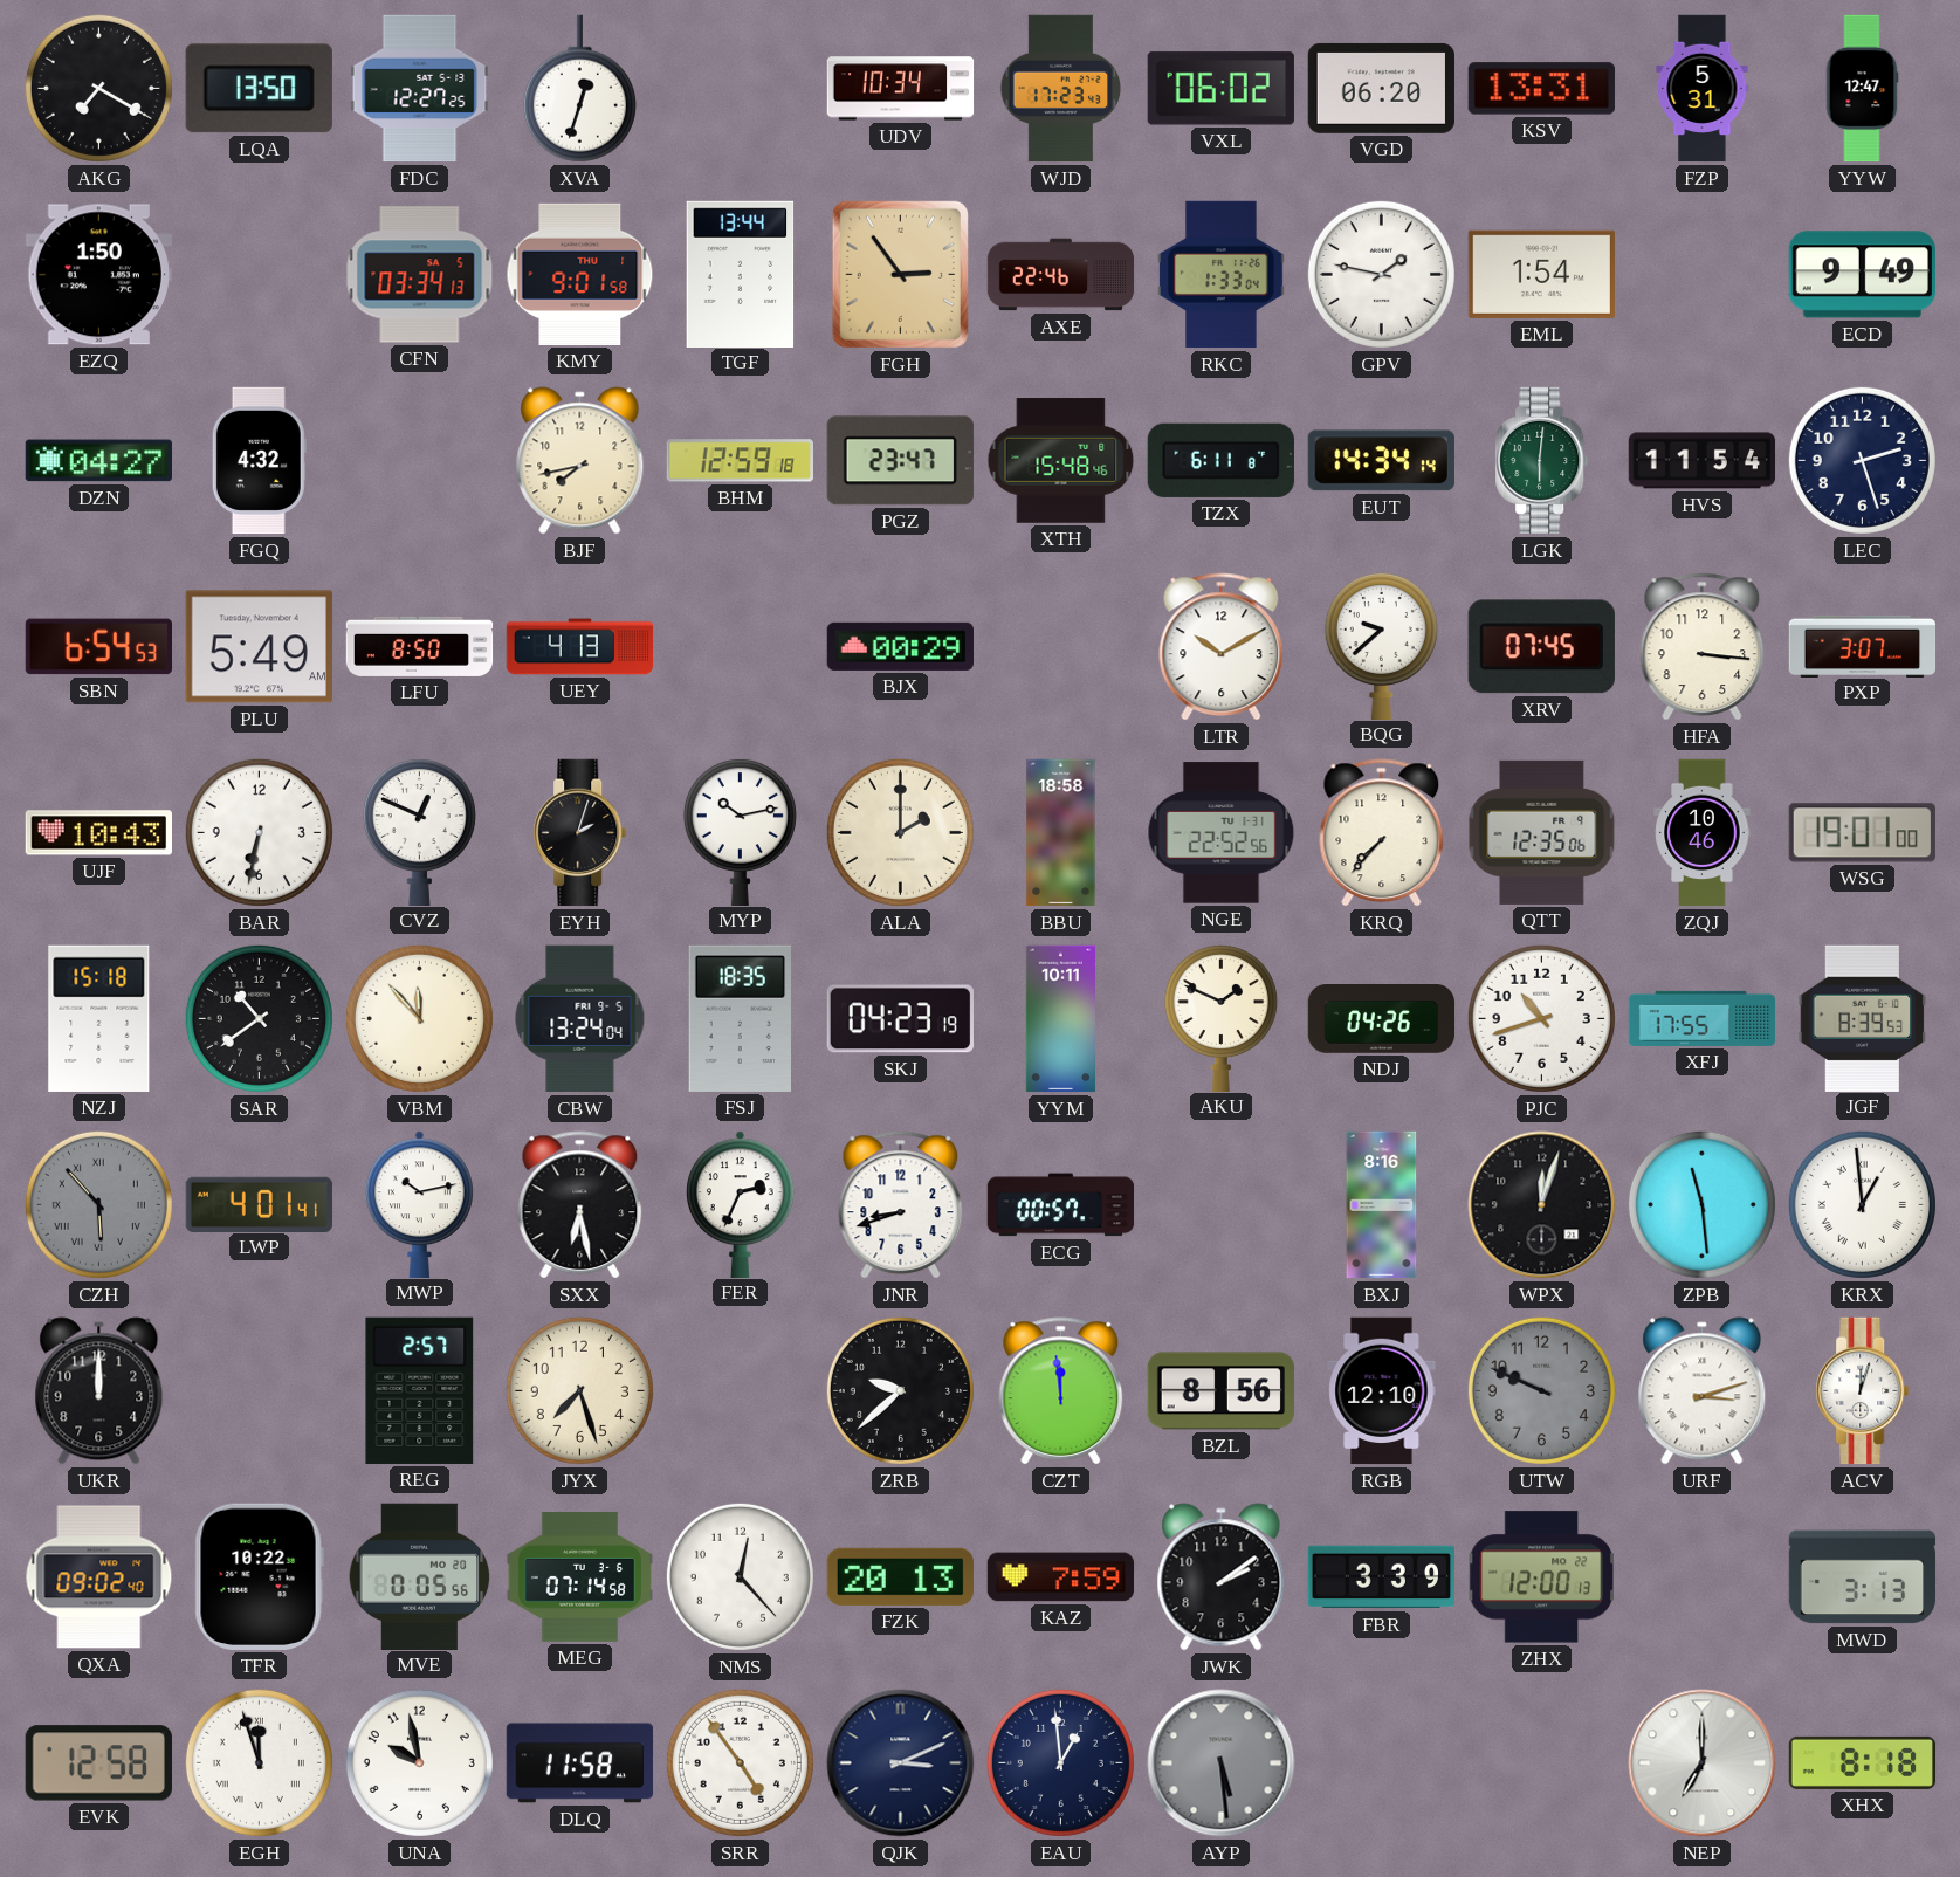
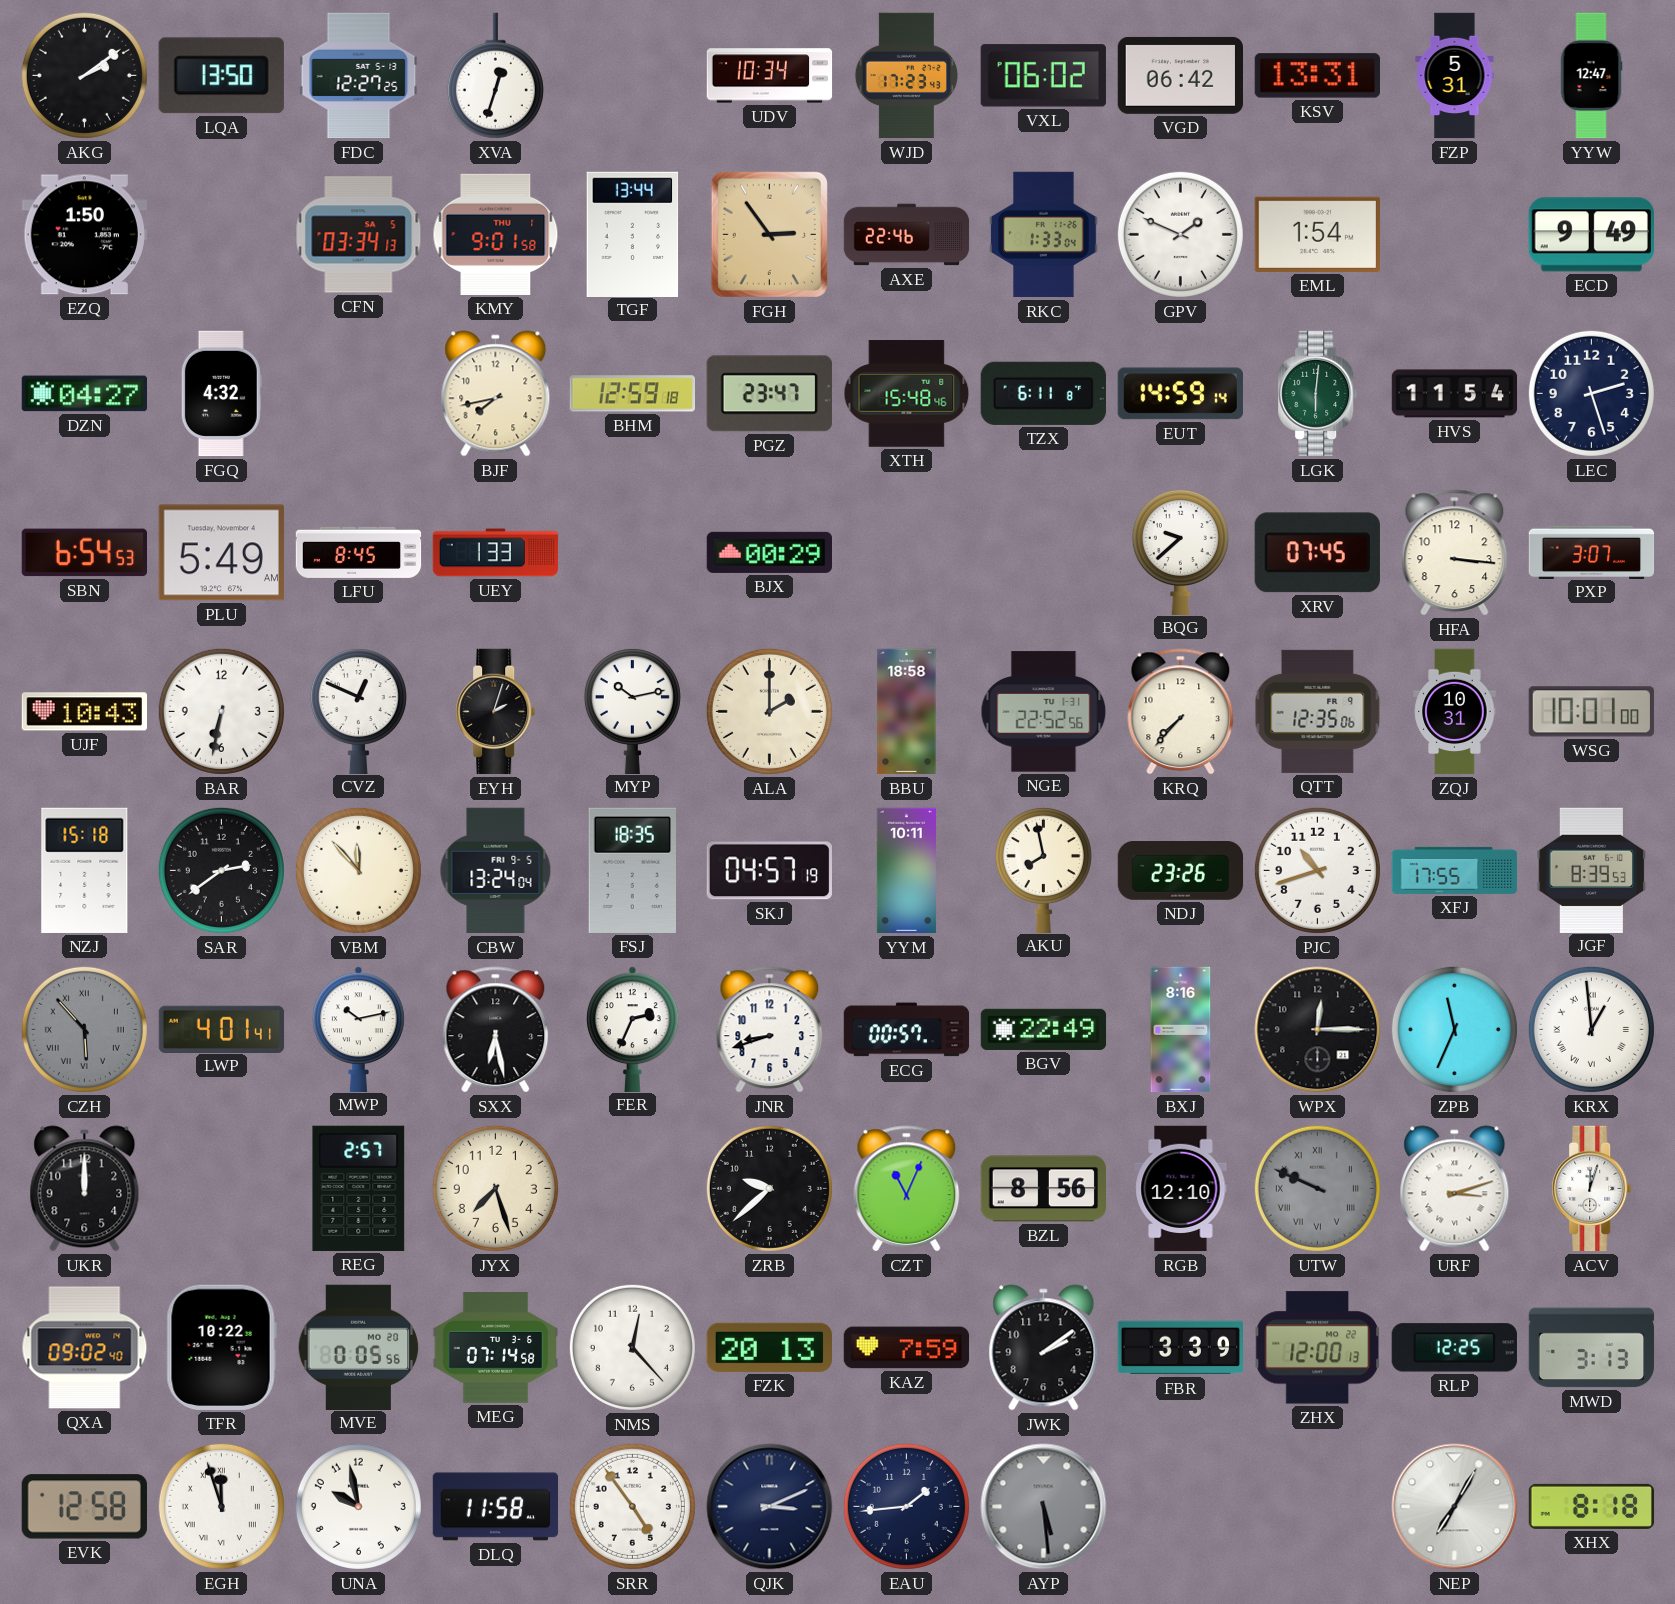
AKG: 7:20 -> 2:09
VGD: 06:20 -> 06:42
GPV: 1:47 -> 1:49
EUT: 14:34 -> 14:59
LFU: 8:50 -> 8:45
UEY: 4:13 -> 1:33
LTR: 10:10 -> none
ZQJ: 10:46 -> 10:31
WSG: 19:01 -> 10:01
SAR: 10:39 -> 2:39
SKJ: 04:23 -> 04:57
AKU: 1:49 -> 7:58
NDJ: 04:26 -> 23:26
BGV: none -> 22:49
WPX: 12:03 -> 12:15
ZPB: 11:29 -> 11:34
CZT: 11:59 -> 11:04
UTW numerals: Arabic -> Roman
RLP: none -> 12:25
EAU: 12:59 -> 1:44
NEP: 7:00 -> 7:05
